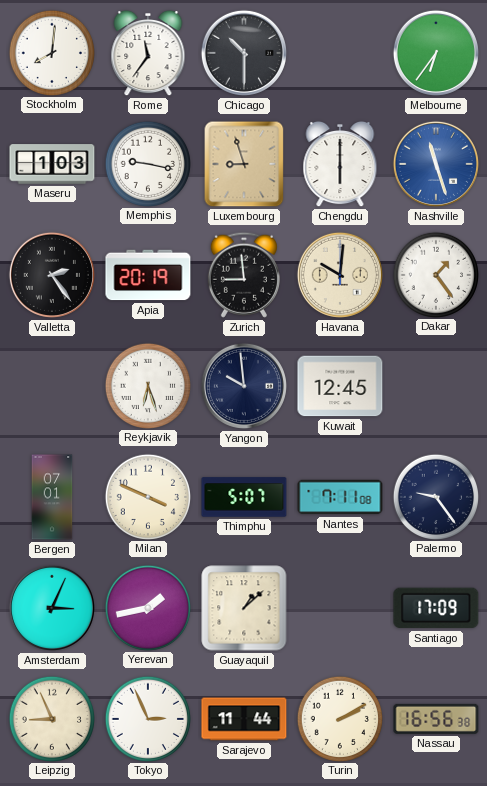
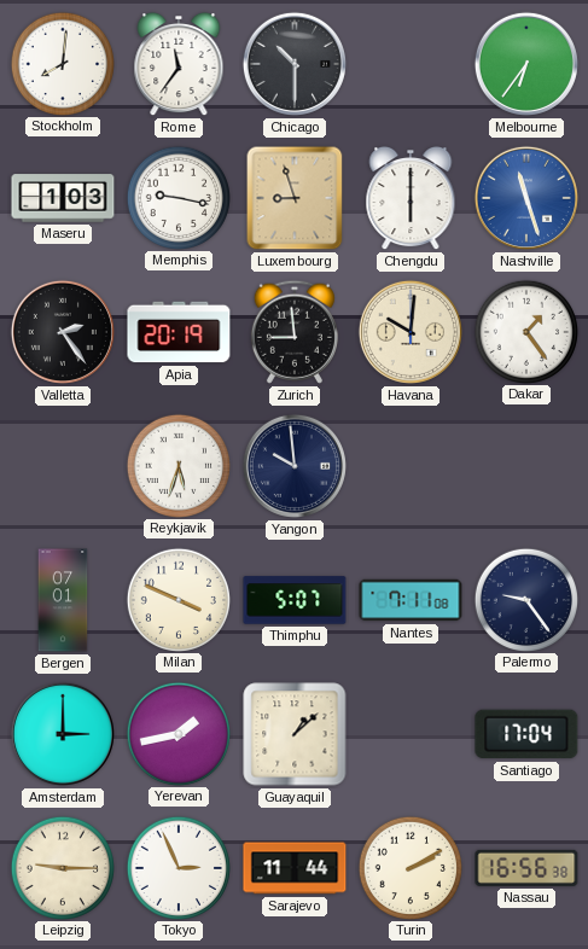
Reykjavik: 6:27 -> 5:33
Kuwait: 12:45 -> none
Amsterdam: 3:04 -> 3:00
Santiago: 17:09 -> 17:04
Leipzig: 8:56 -> 9:15
